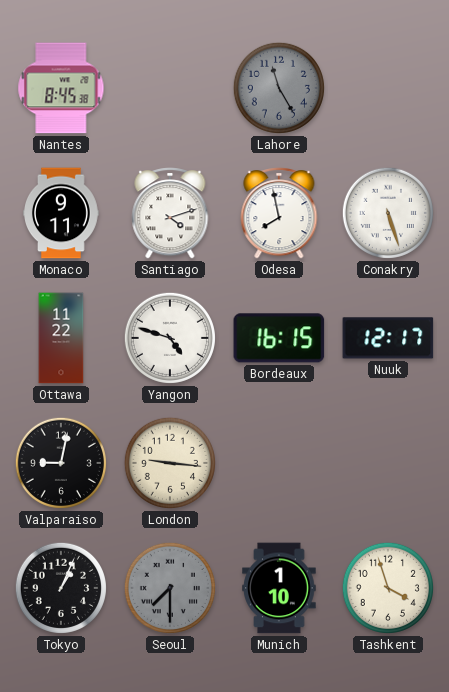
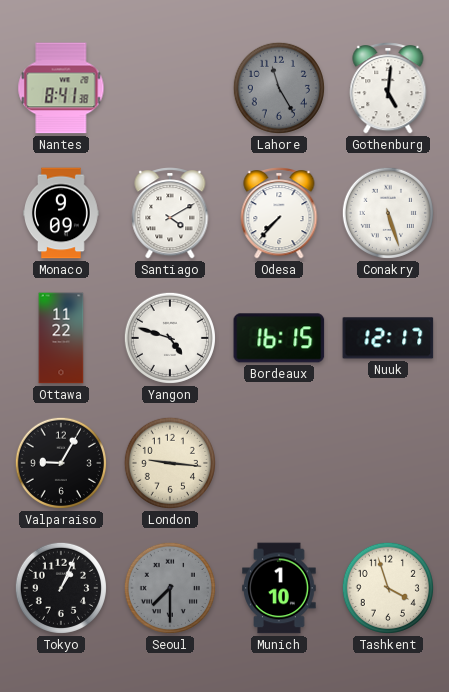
Nantes: 8:45 -> 8:41
Gothenburg: none -> 5:01
Monaco: 9:11 -> 9:09
Santiago: 4:12 -> 4:10
Odesa: 7:58 -> 7:37
Valparaiso: 9:02 -> 9:05
